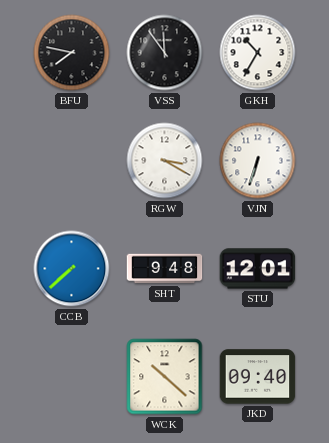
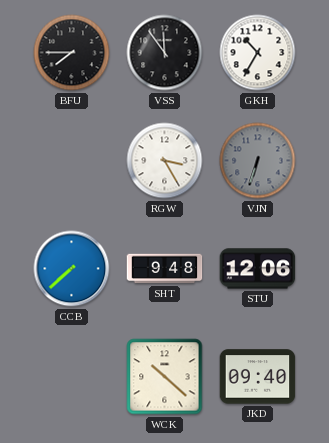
BFU: 7:47 -> 7:45
RGW: 3:20 -> 3:25
VJN dial: white -> grey
STU: 12:01 -> 12:06
